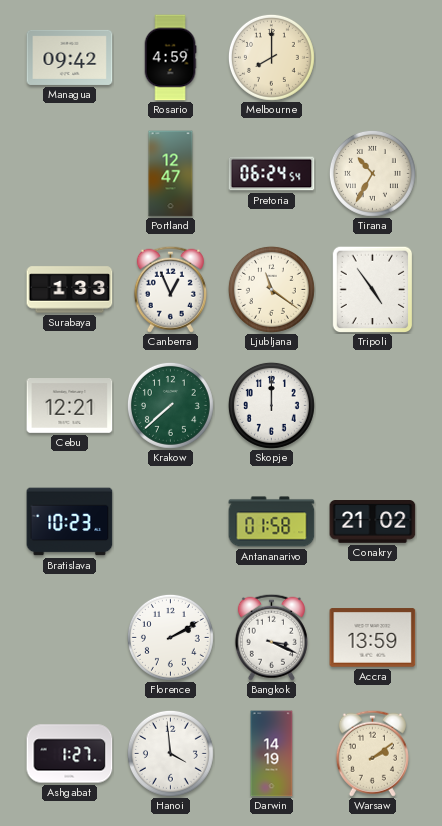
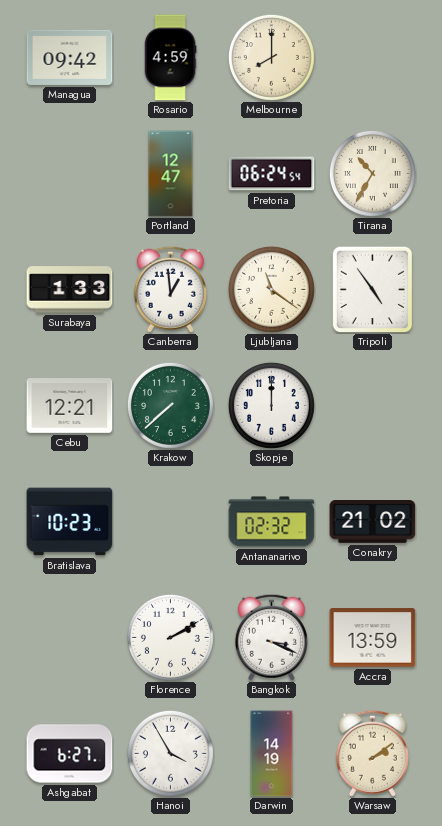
Canberra: 12:56 -> 12:59
Antananarivo: 01:58 -> 02:32
Ashgabat: 1:27 -> 6:27
Hanoi: 3:59 -> 3:55
